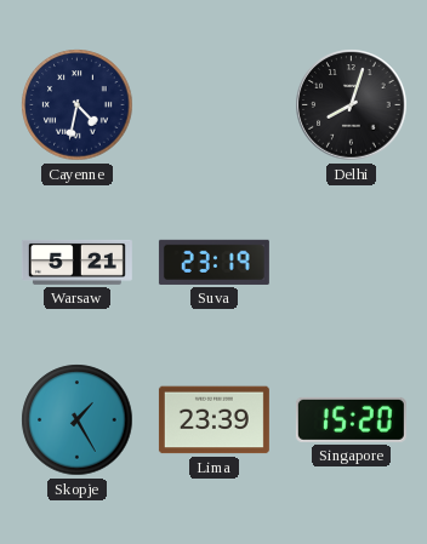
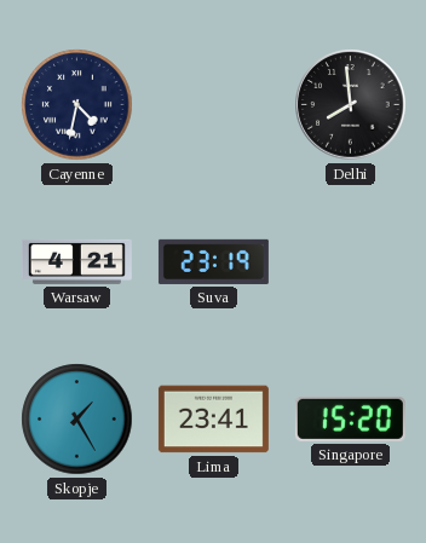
Delhi: 8:03 -> 7:59
Warsaw: 5:21 -> 4:21
Lima: 23:39 -> 23:41
